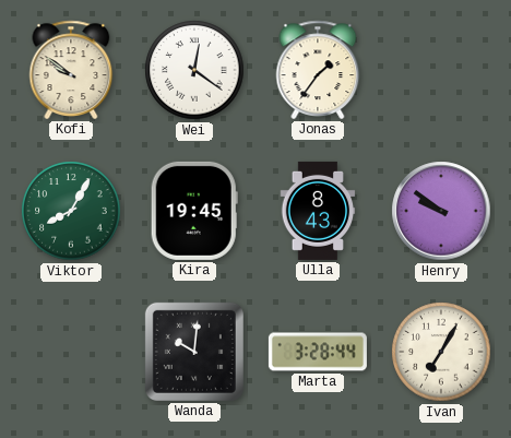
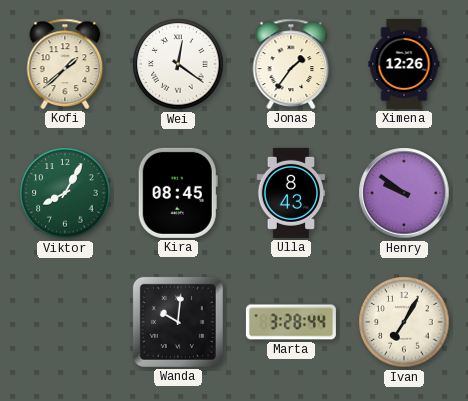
Kofi: 9:51 -> 1:38
Ximena: none -> 12:26
Kira: 19:45 -> 08:45
